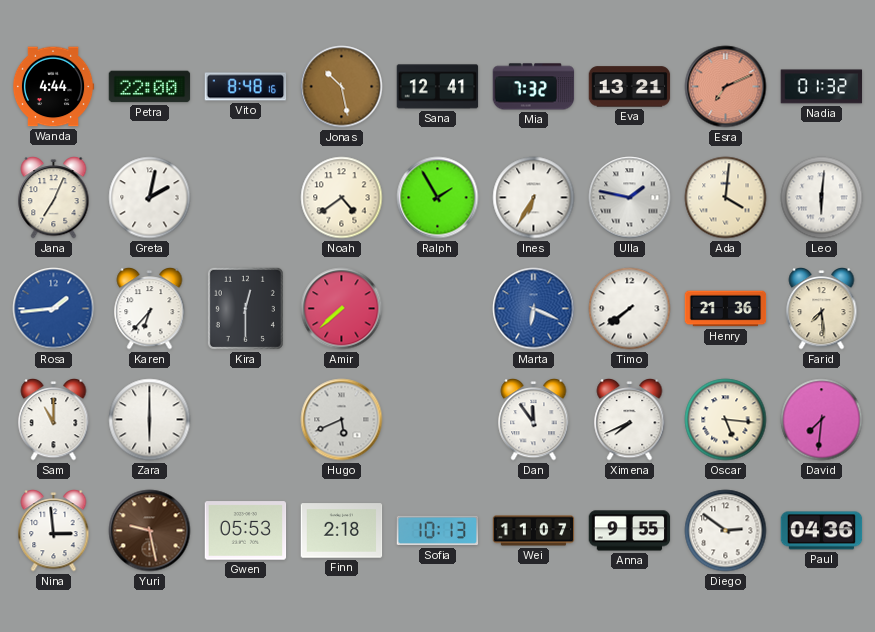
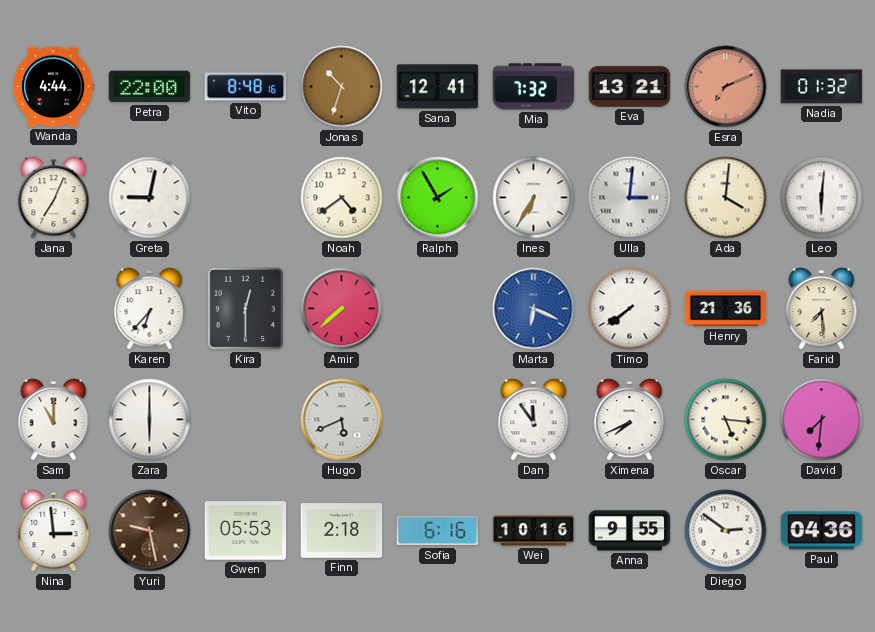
Jonas: 10:28 -> 10:33
Greta: 2:02 -> 9:02
Ulla: 1:47 -> 3:01
Rosa: 1:44 -> none
Sofia: 10:13 -> 6:16
Wei: 11:07 -> 10:16
